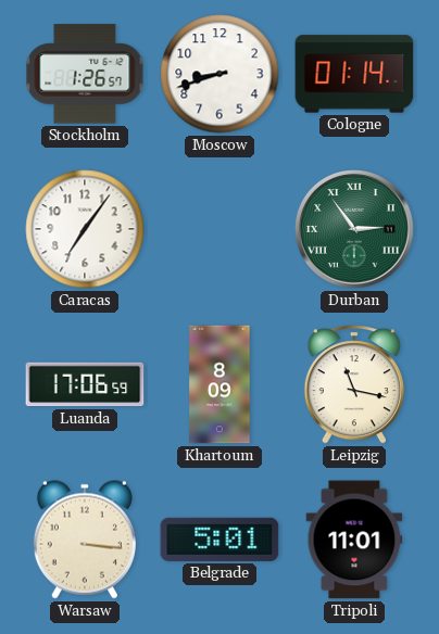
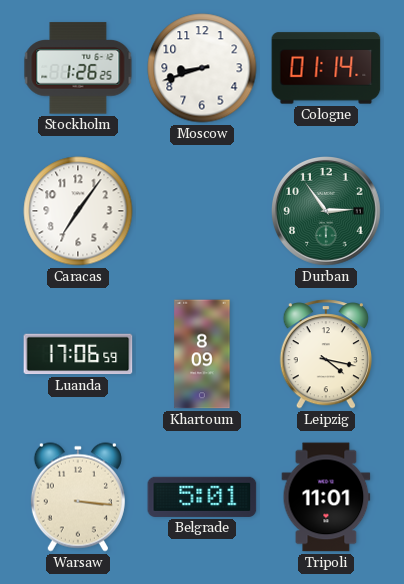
Stockholm: 1:26:57 -> 1:26:25
Durban numerals: Roman -> Arabic
Leipzig: 11:17 -> 4:17
